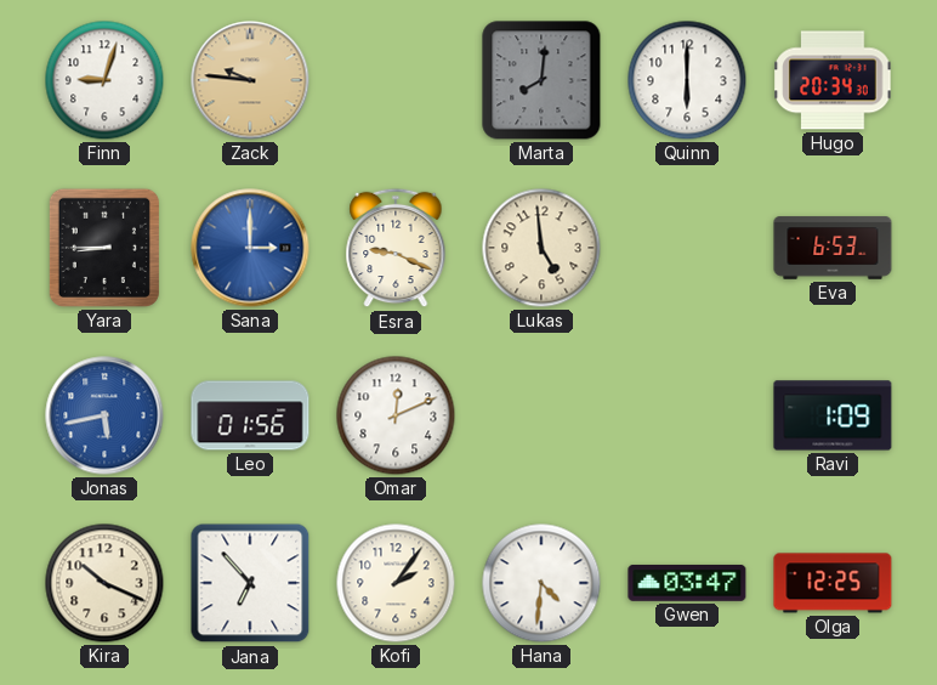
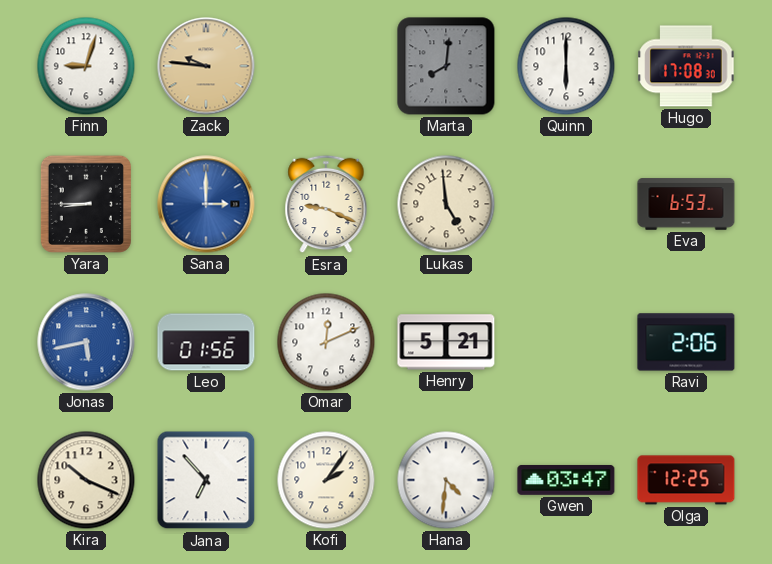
Hugo: 20:34 -> 17:08
Henry: none -> 5:21
Ravi: 1:09 -> 2:06
